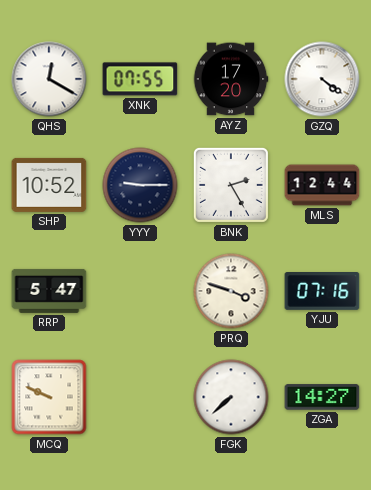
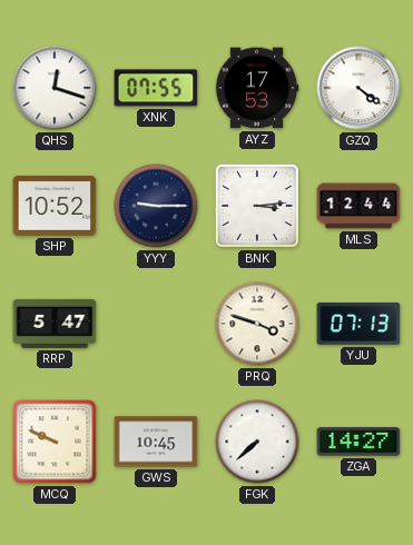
QHS: 12:20 -> 12:18
AYZ: 17:20 -> 17:53
BNK: 2:25 -> 3:14
YJU: 07:16 -> 07:13
GWS: none -> 10:45
